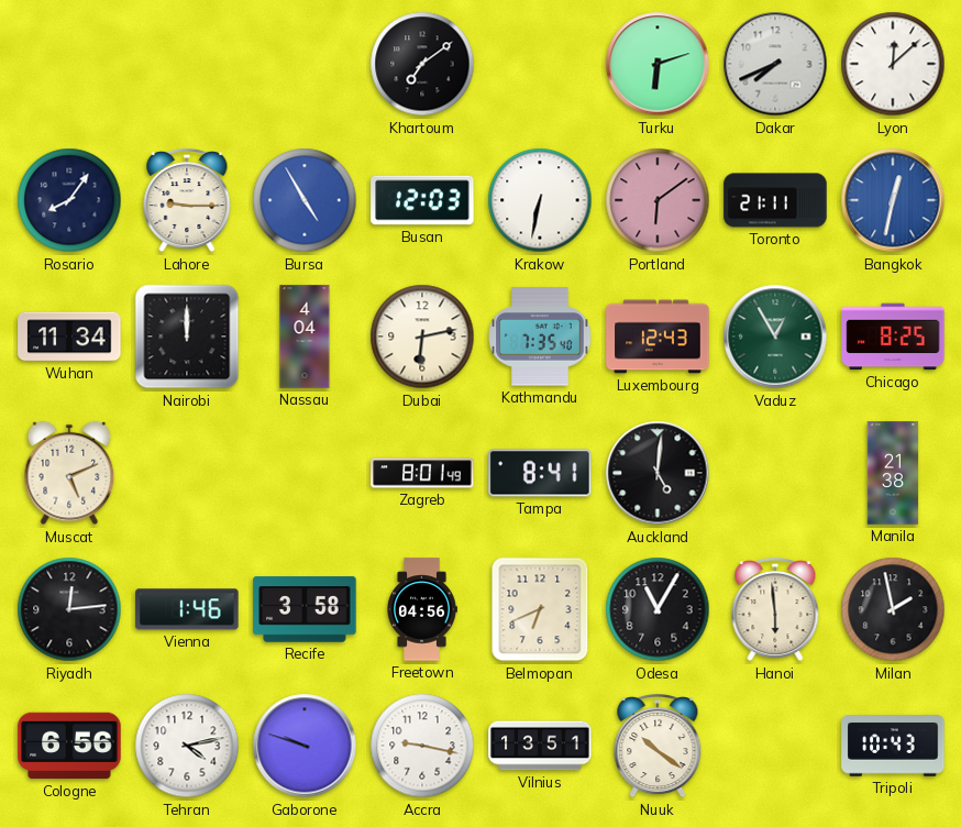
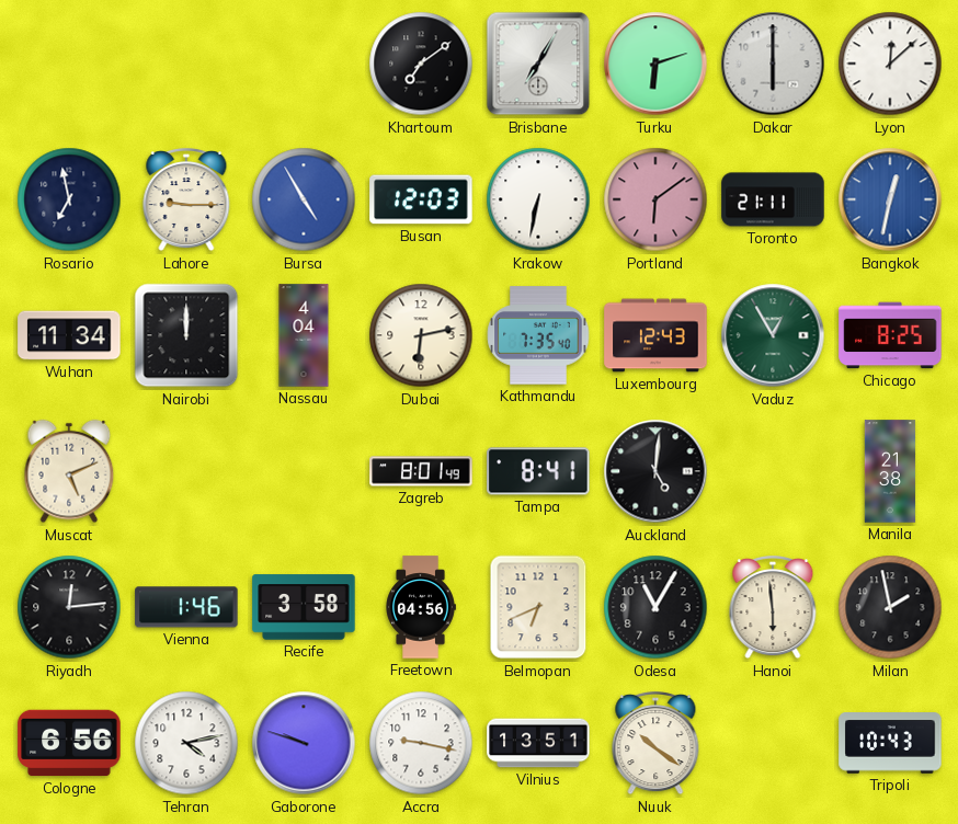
Brisbane: none -> 7:05
Dakar: 7:41 -> 6:00
Rosario: 8:06 -> 6:58
